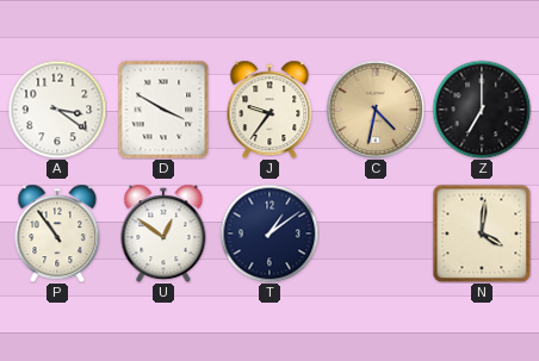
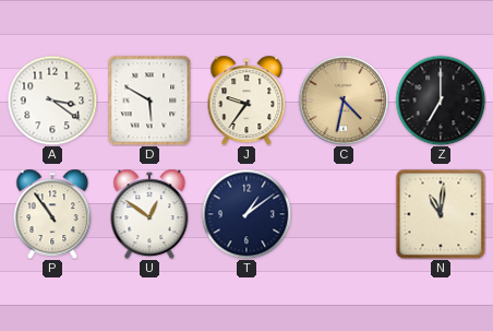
D: 3:50 -> 5:50
N: 4:01 -> 11:01
